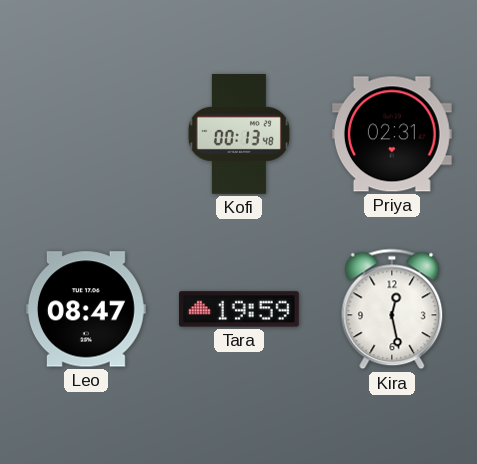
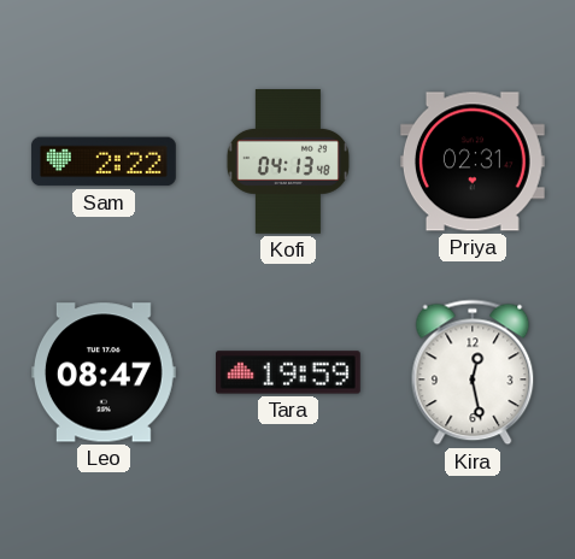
Sam: none -> 2:22
Kofi: 00:13 -> 04:13
